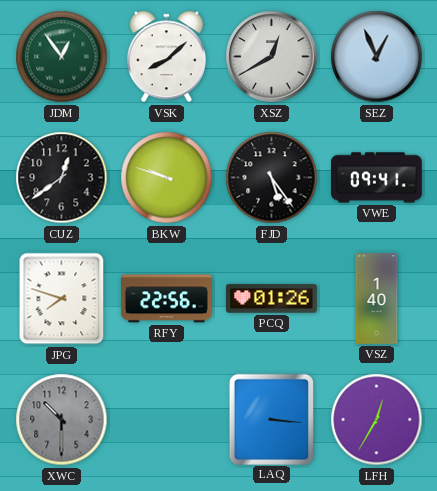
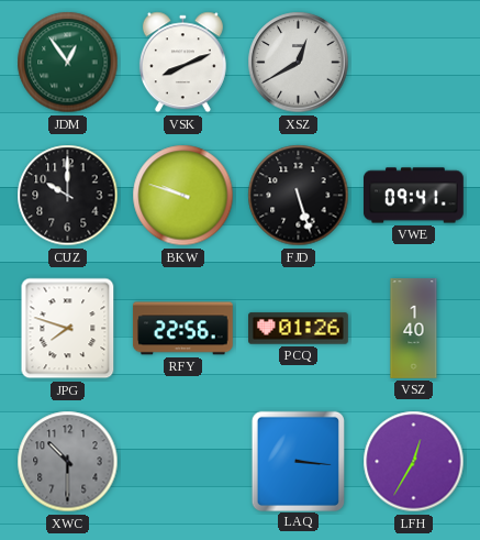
VSK: 8:08 -> 8:11
SEZ: 12:56 -> none
CUZ: 12:39 -> 10:00
FJD: 5:24 -> 5:27
